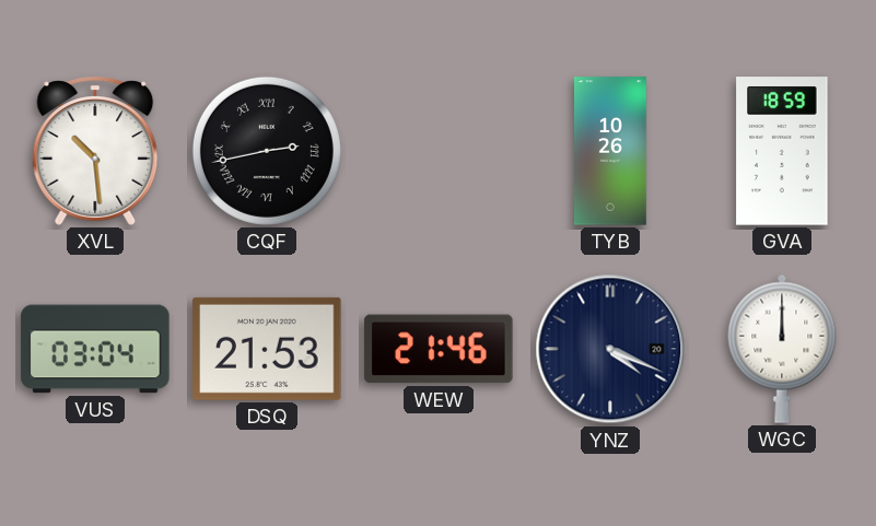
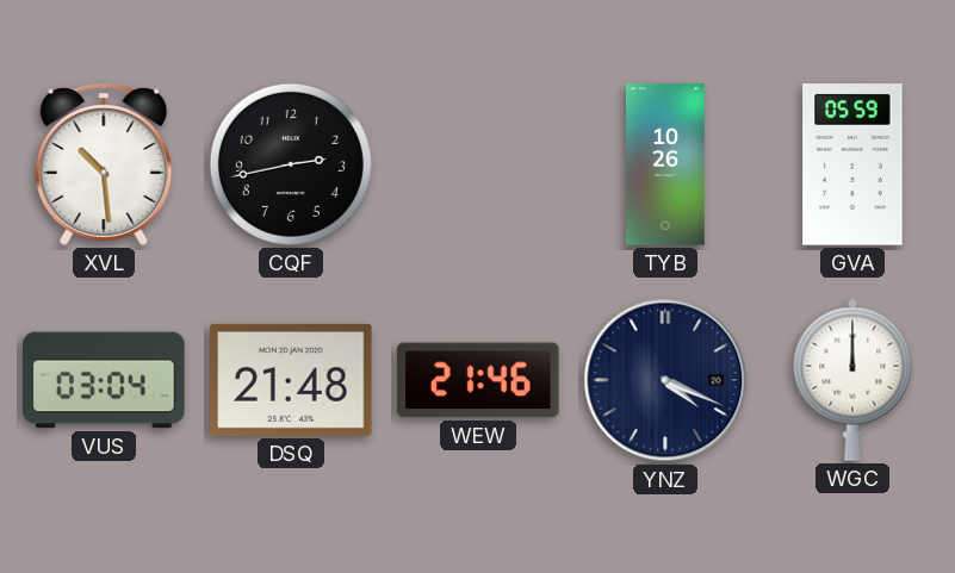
CQF numerals: Roman -> Arabic
GVA: 18:59 -> 05:59
DSQ: 21:53 -> 21:48
